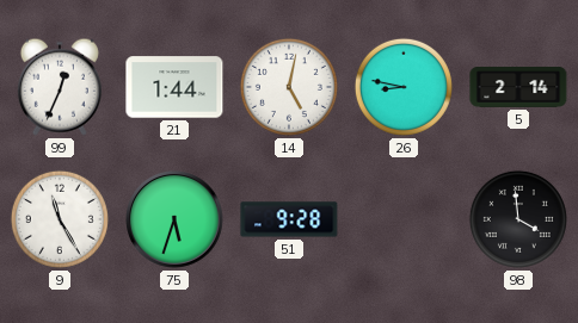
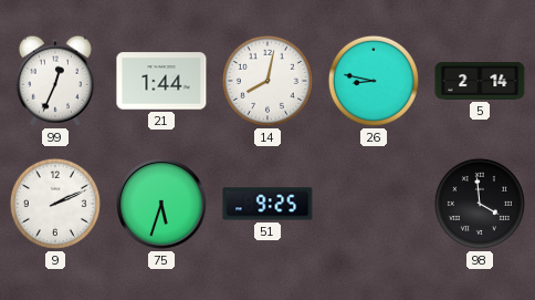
14: 5:02 -> 8:02
9: 11:25 -> 2:11
51: 9:28 -> 9:25
